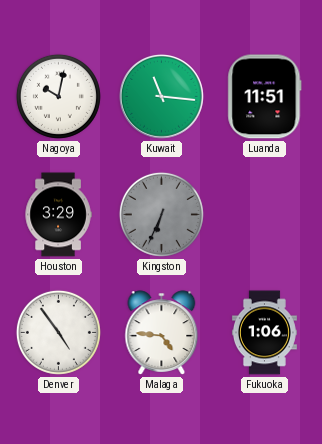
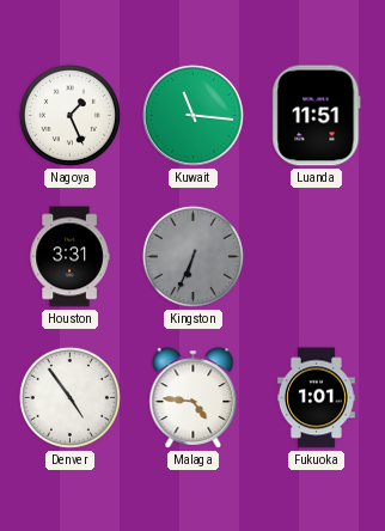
Nagoya: 10:02 -> 1:26
Houston: 3:29 -> 3:31
Fukuoka: 1:06 -> 1:01
